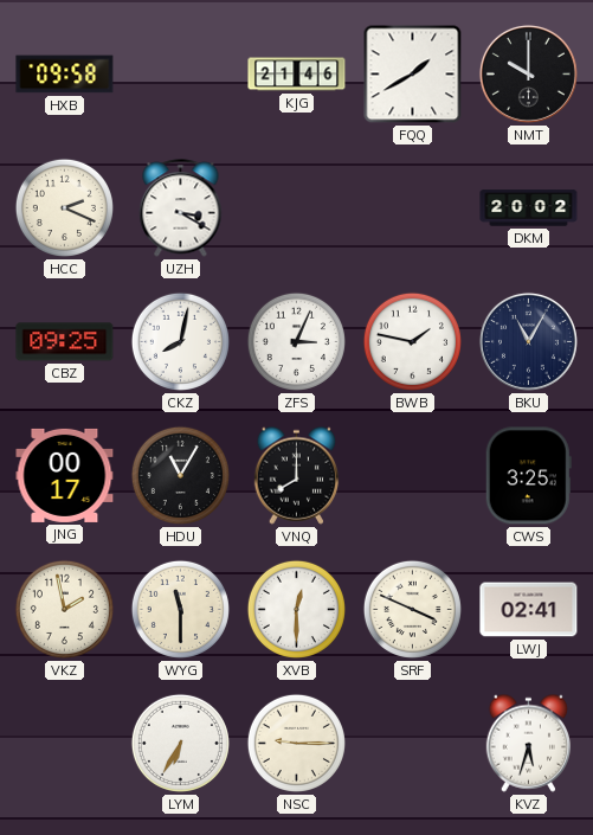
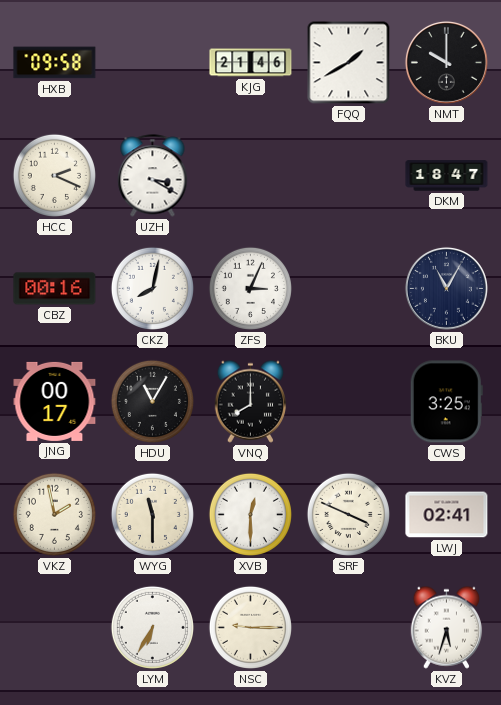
DKM: 20:02 -> 18:47
CBZ: 09:25 -> 00:16
BWB: 1:47 -> none
